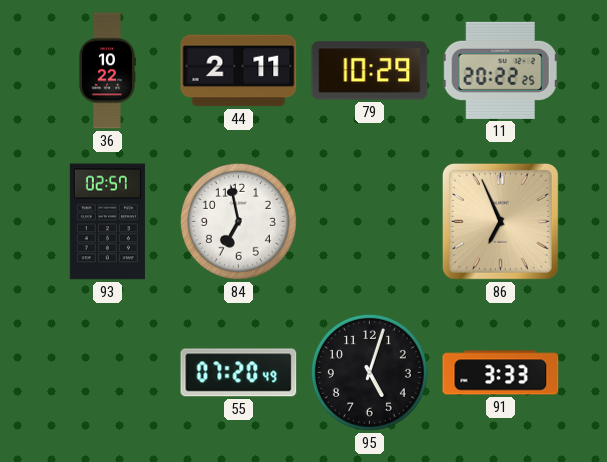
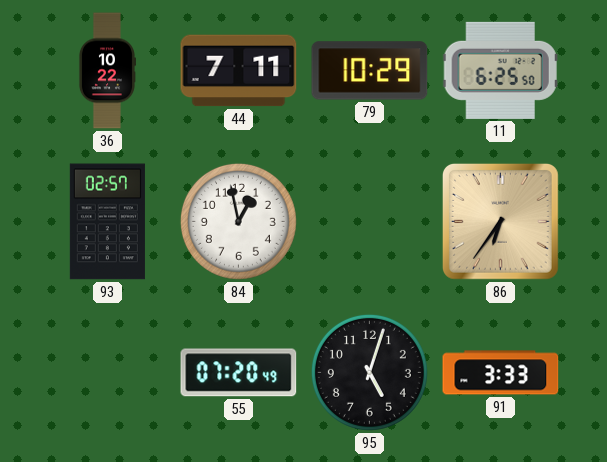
44: 2:11 -> 7:11
11: 20:22 -> 6:25
84: 6:58 -> 12:58
86: 6:56 -> 6:36
